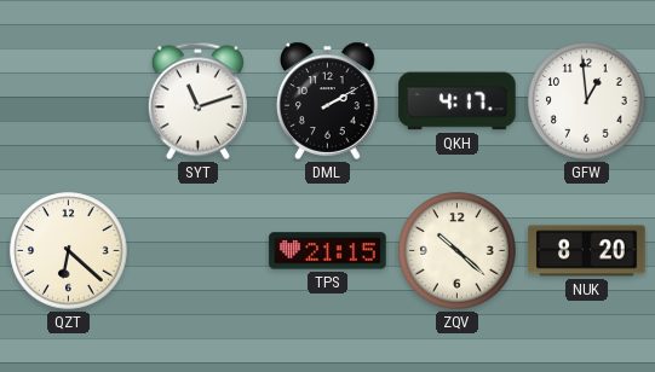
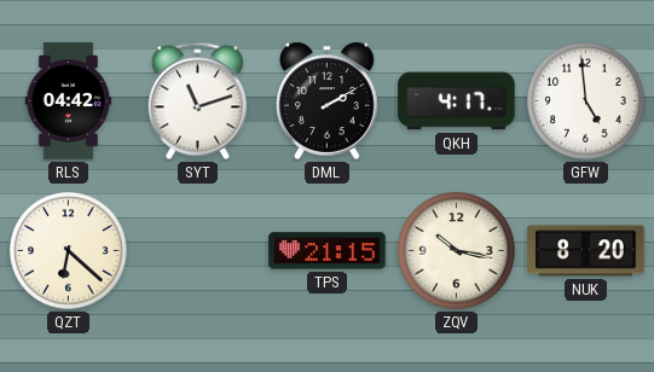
RLS: none -> 04:42
GFW: 12:59 -> 4:59
ZQV: 10:22 -> 10:17
